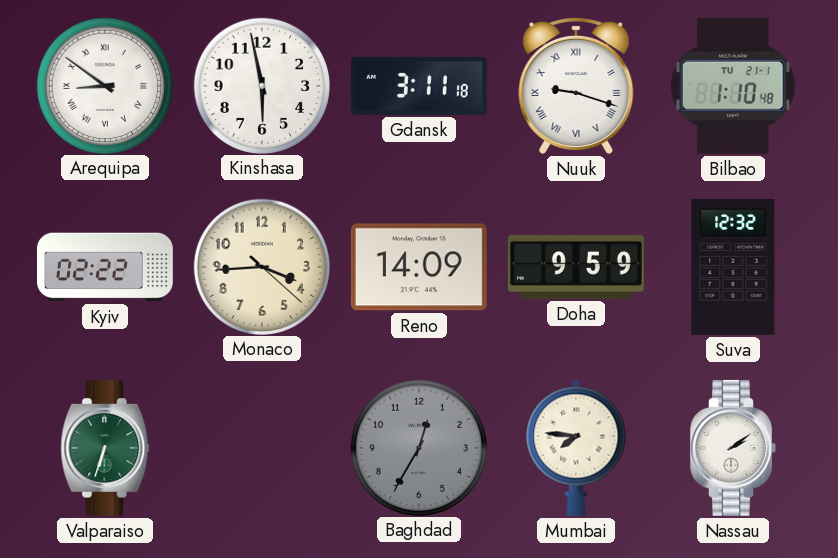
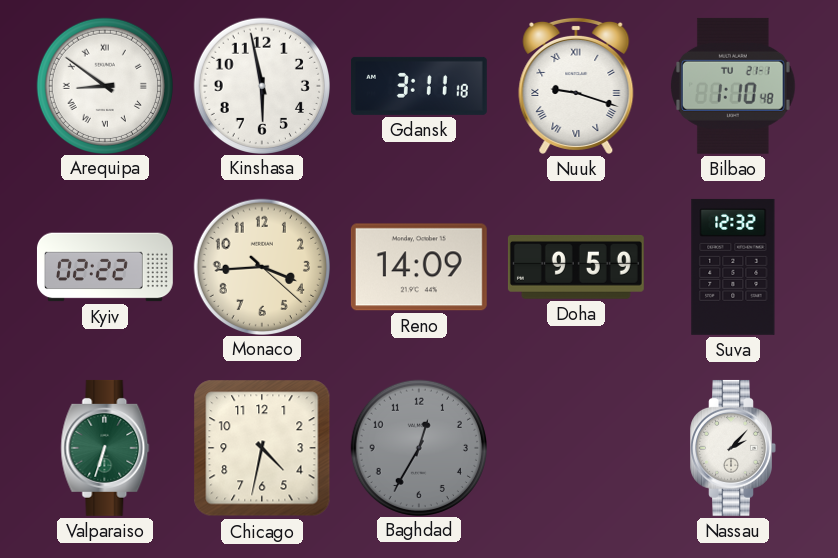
Chicago: none -> 4:32
Mumbai: 7:46 -> none
Nassau: 2:09 -> 2:07
